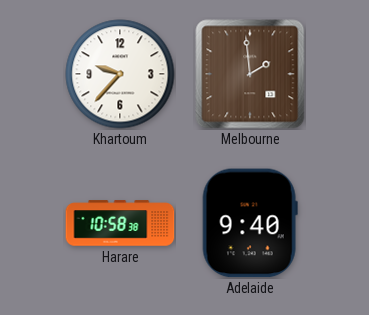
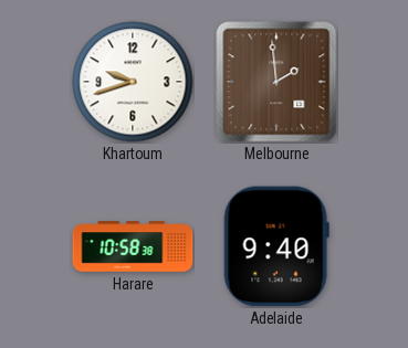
Khartoum: 9:37 -> 9:42
